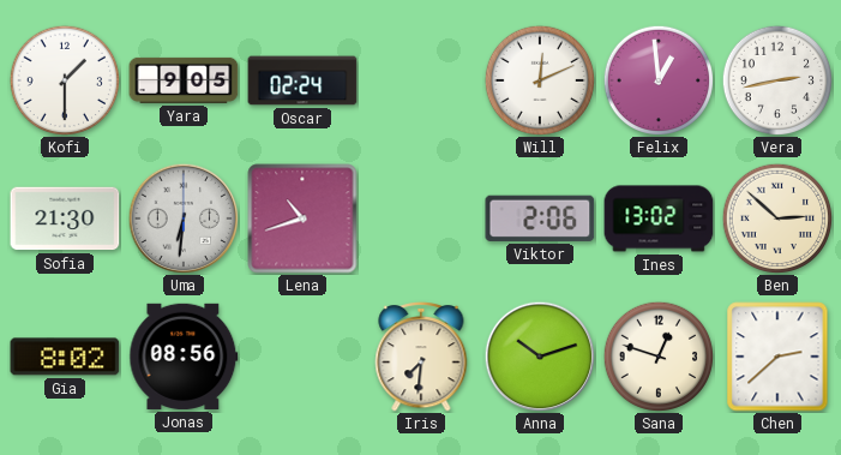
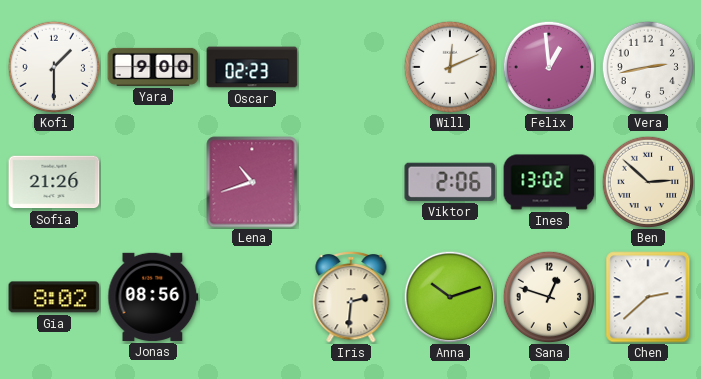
Yara: 9:05 -> 9:00
Oscar: 02:24 -> 02:23
Sofia: 21:30 -> 21:26
Uma: 6:31 -> none
Iris: 7:31 -> 2:31
